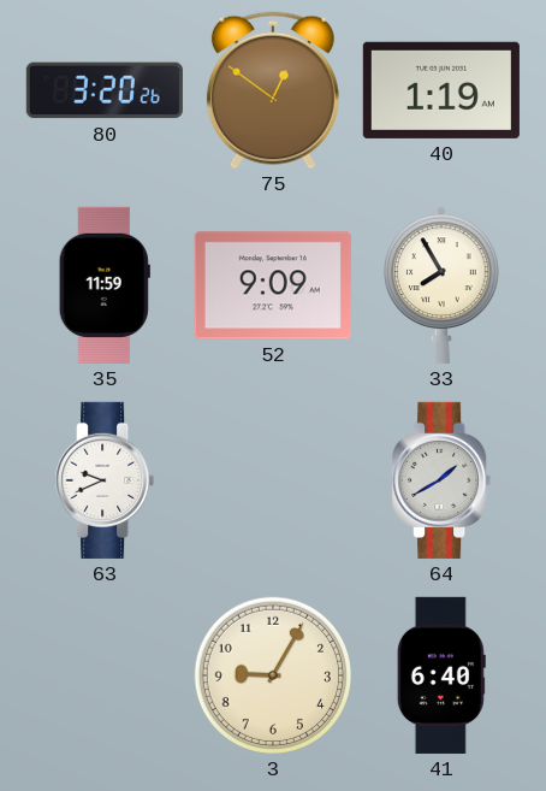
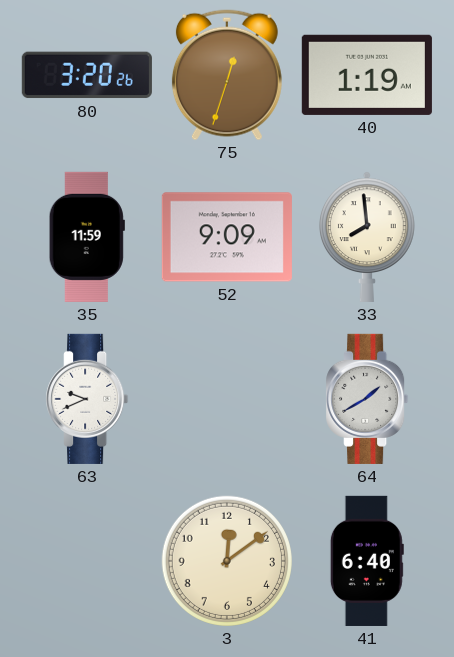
75: 12:51 -> 12:33
33: 7:55 -> 7:59
3: 9:05 -> 12:09
